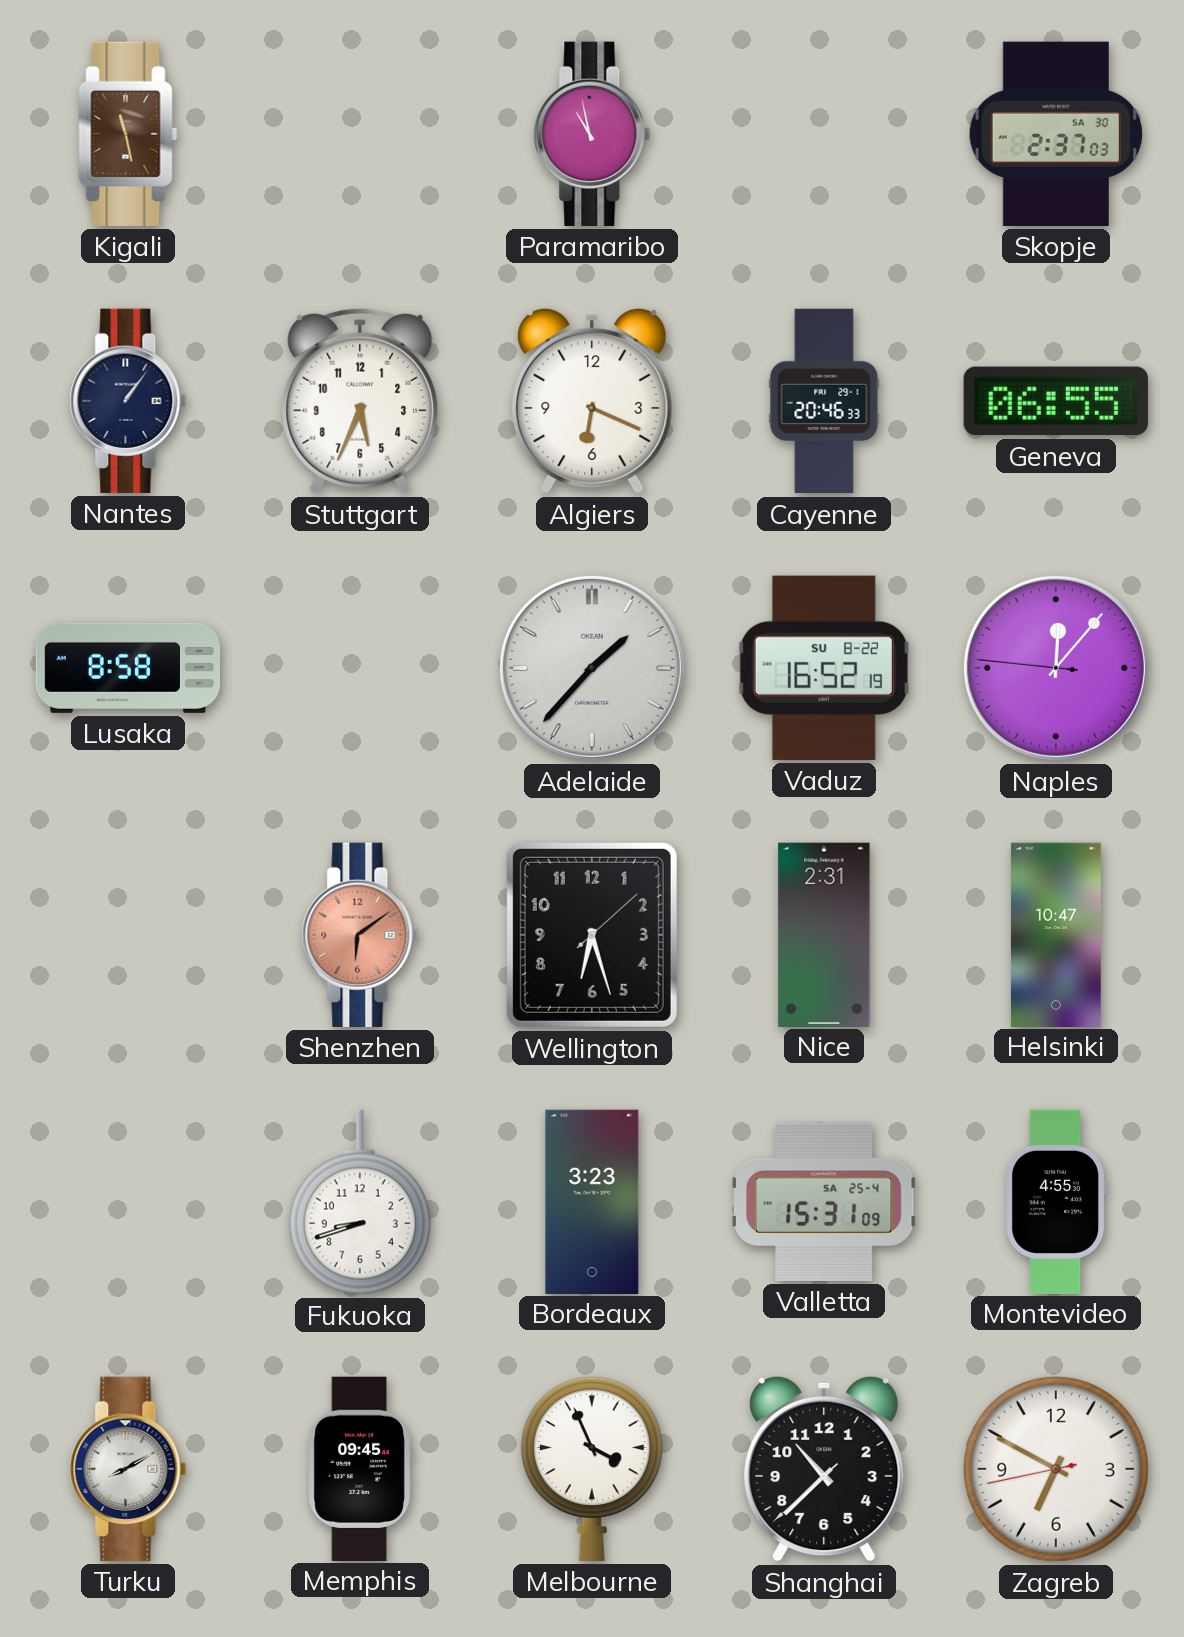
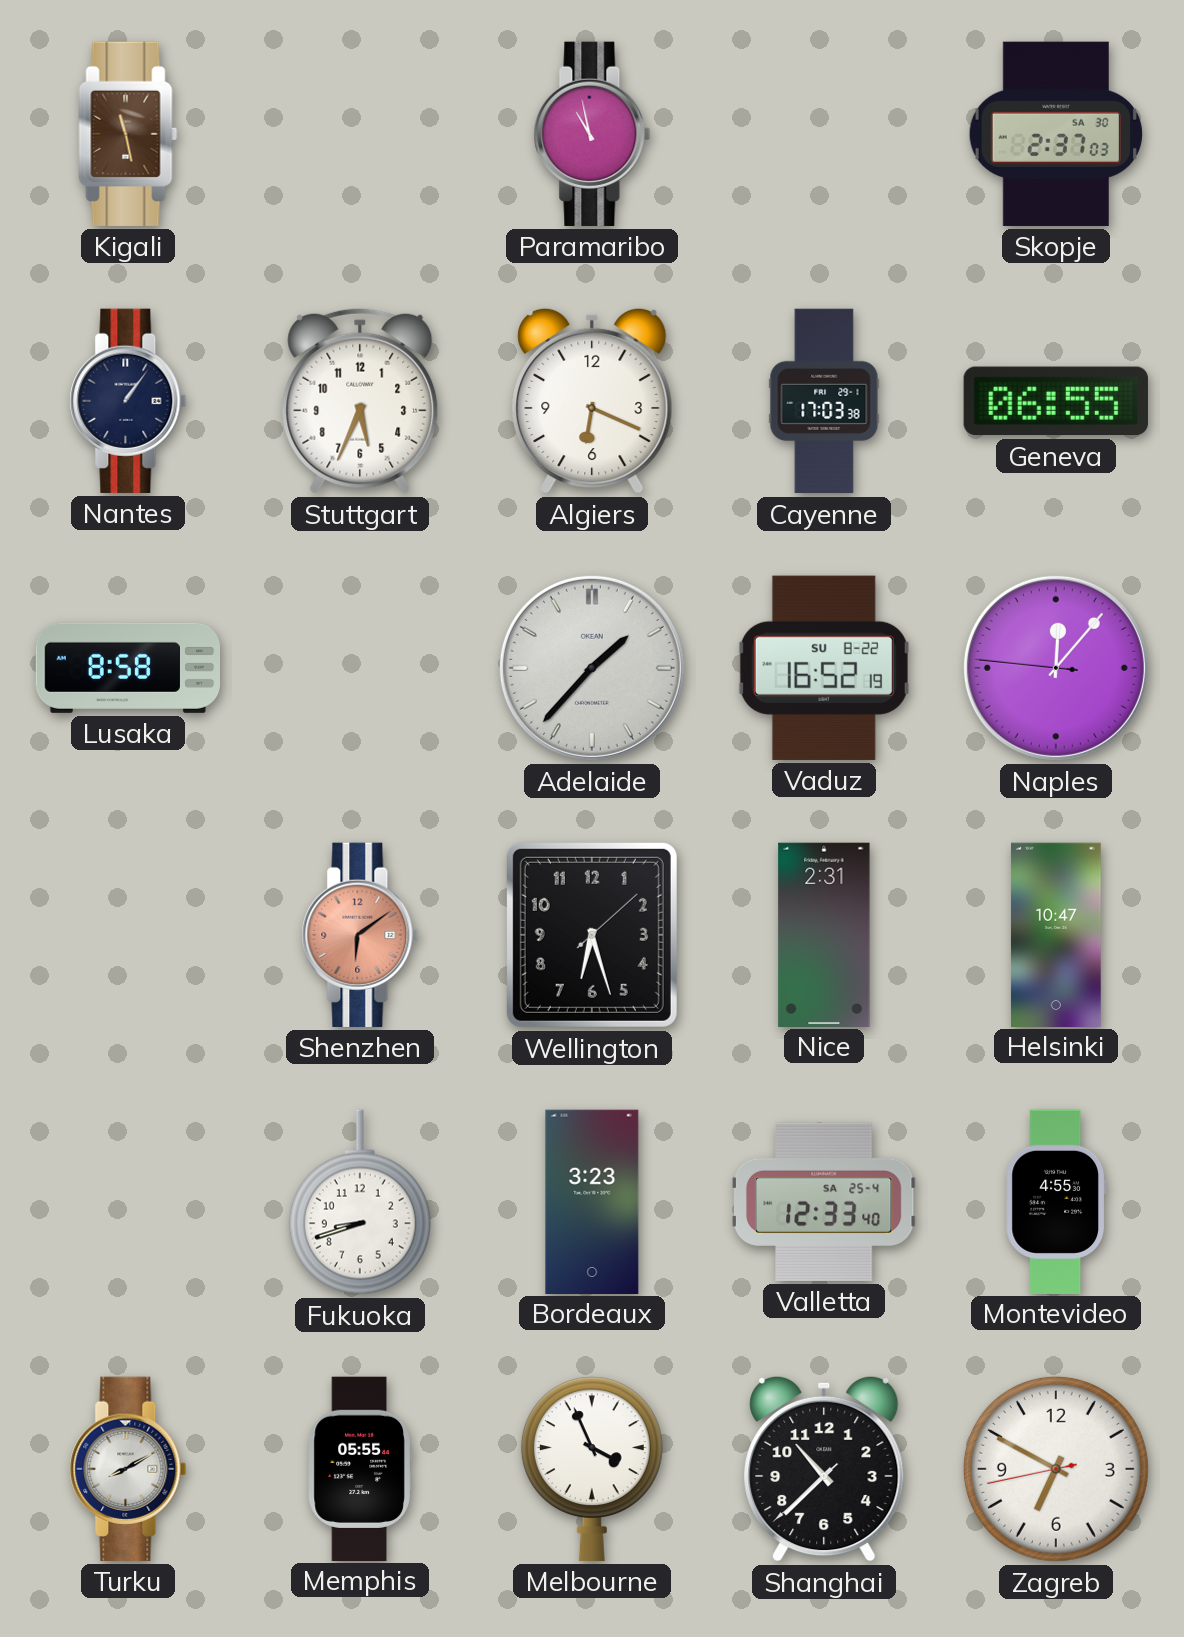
Cayenne: 20:46 -> 17:03
Valletta: 15:31 -> 12:33
Memphis: 09:45 -> 05:55
